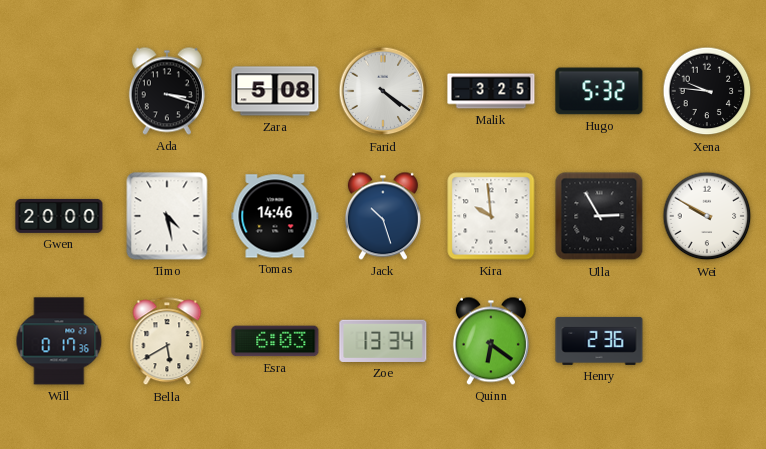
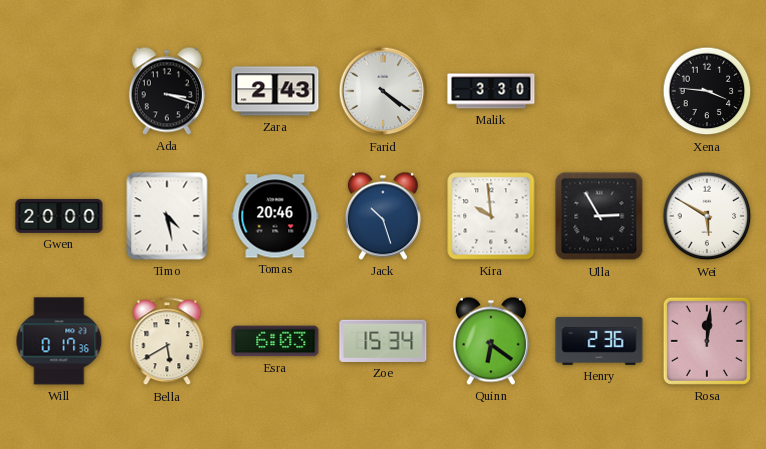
Zara: 5:08 -> 2:43
Malik: 3:25 -> 3:30
Hugo: 5:32 -> none
Xena: 9:46 -> 3:46
Tomas: 14:46 -> 20:46
Wei: 9:50 -> 5:50
Zoe: 13:34 -> 15:34
Rosa: none -> 12:01
